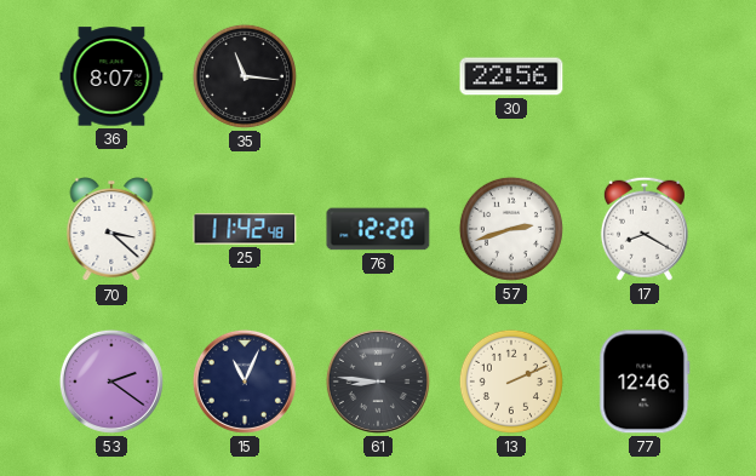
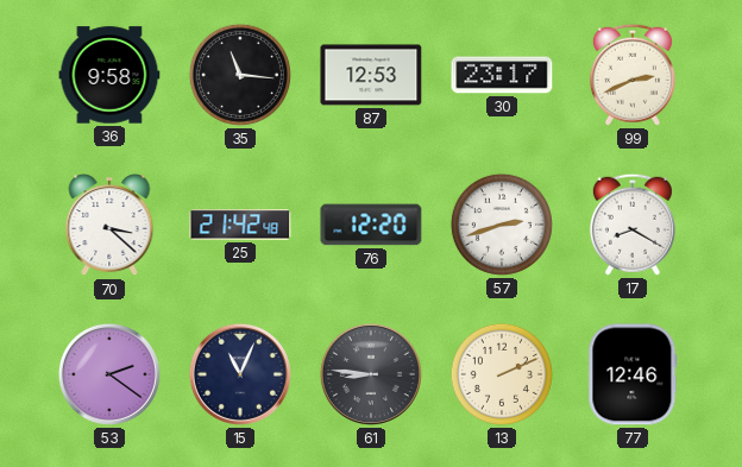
36: 8:07 -> 9:58
87: none -> 12:53
30: 22:56 -> 23:17
99: none -> 2:41
25: 11:42 -> 21:42
